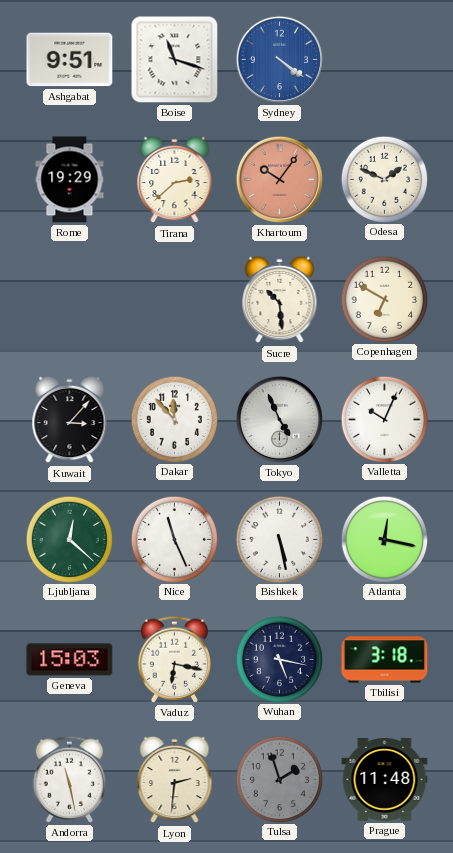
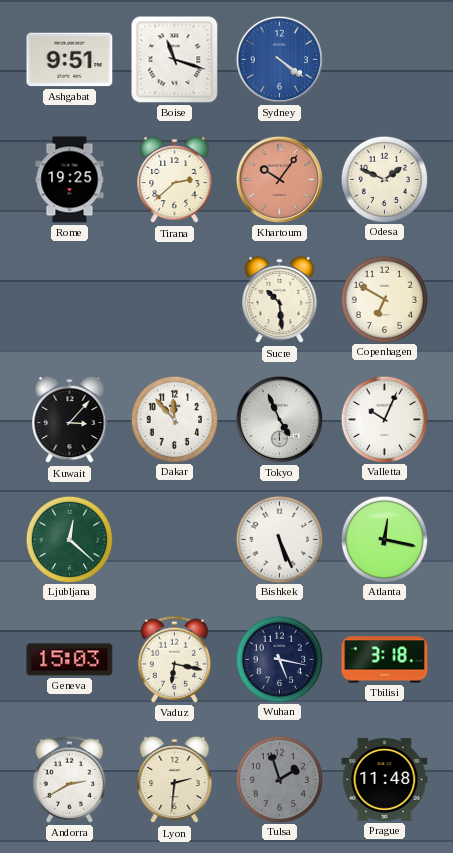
Rome: 19:29 -> 19:25
Nice: 11:26 -> none
Bishkek: 5:28 -> 5:26
Andorra: 11:28 -> 2:40
